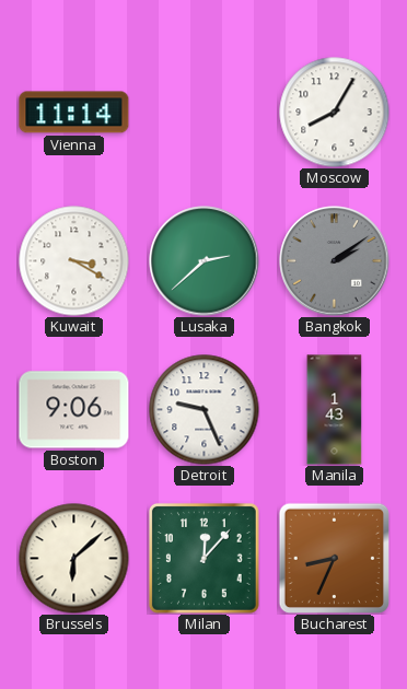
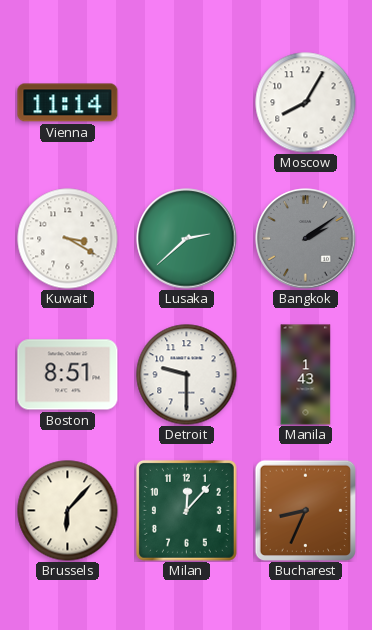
Boston: 9:06 -> 8:51
Detroit: 9:26 -> 9:30
Brussels: 6:08 -> 6:07
